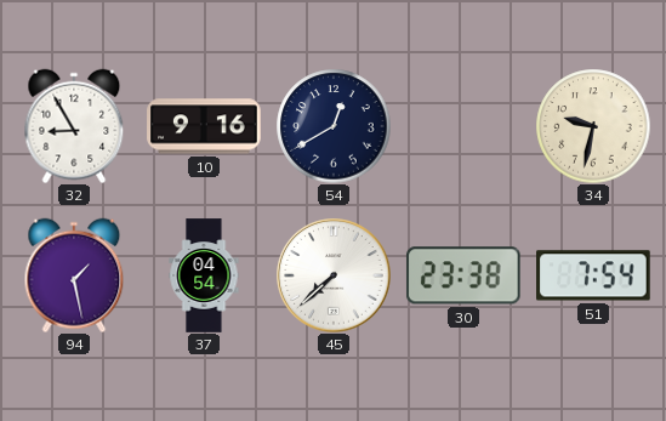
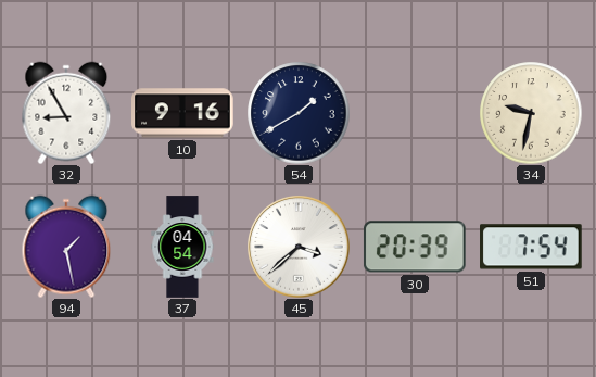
54: 12:40 -> 1:40
45: 7:38 -> 3:38
30: 23:38 -> 20:39
